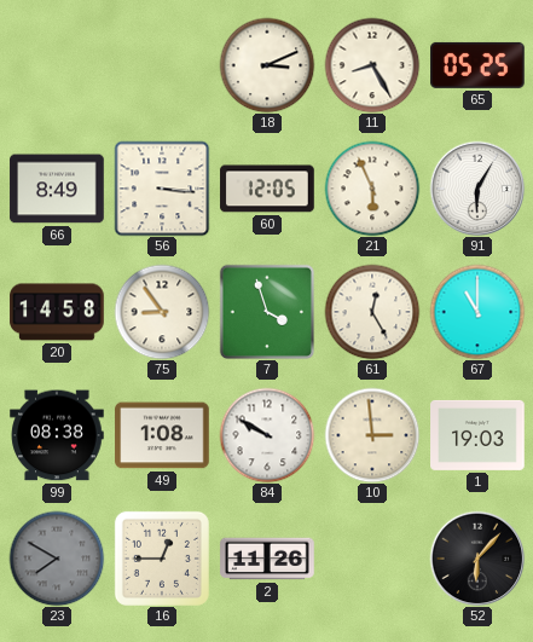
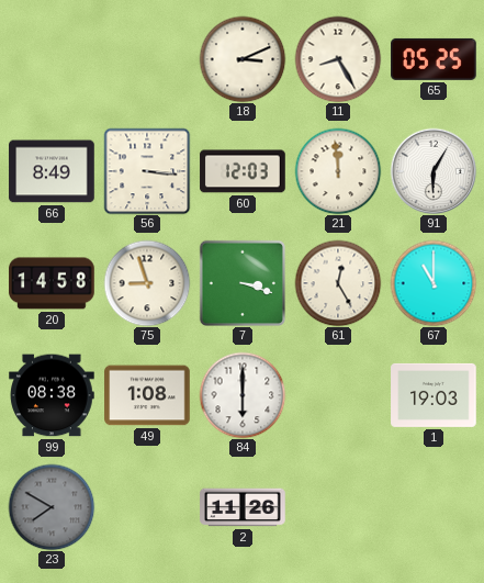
60: 12:05 -> 12:03
21: 5:56 -> 11:59
75: 8:54 -> 8:57
7: 3:57 -> 3:18
84: 9:50 -> 6:00
10: 2:59 -> none
16: 12:45 -> none
52: 6:07 -> none
